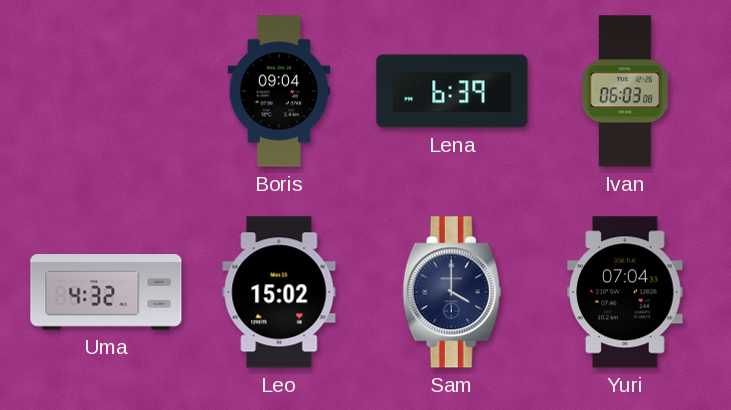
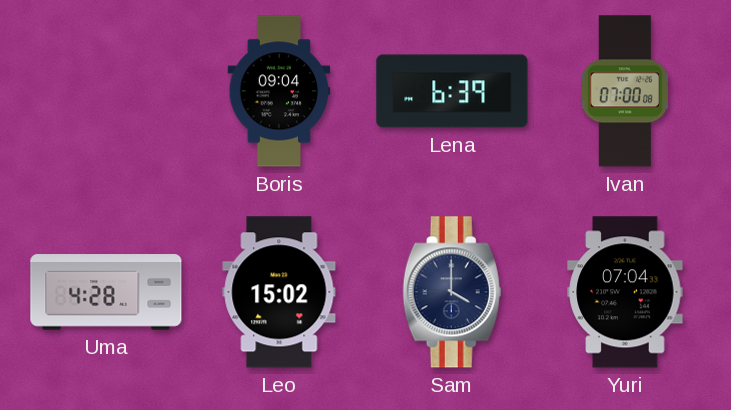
Ivan: 06:03 -> 07:00
Uma: 4:32 -> 4:28
